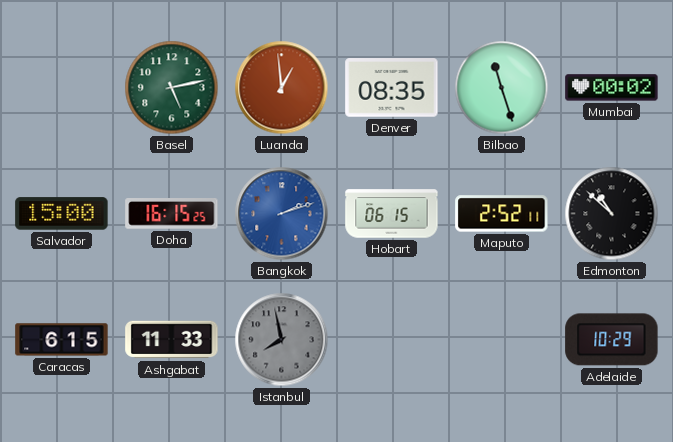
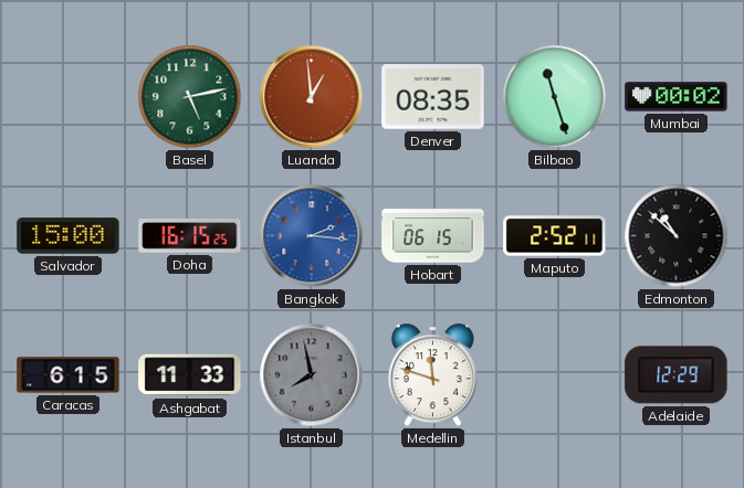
Bangkok: 2:12 -> 2:16
Medellin: none -> 11:48
Adelaide: 10:29 -> 12:29
